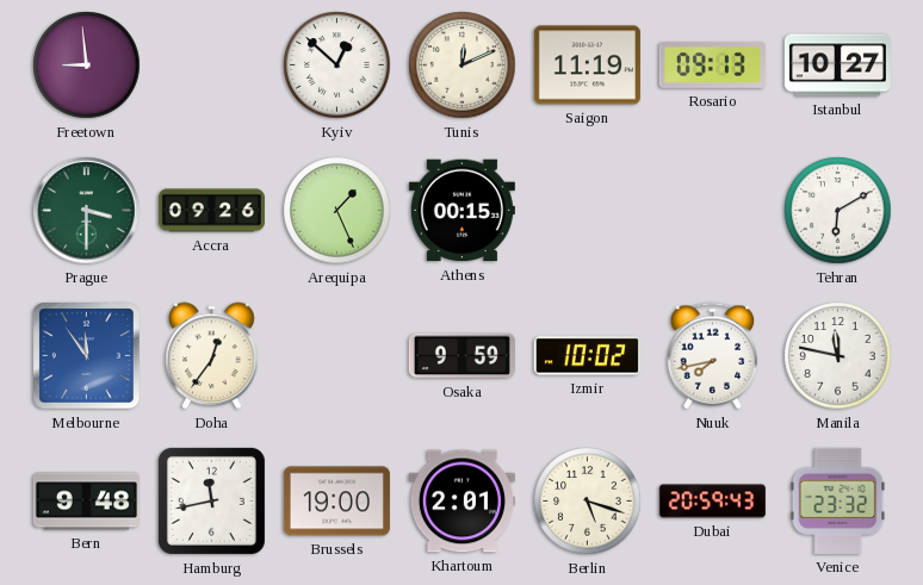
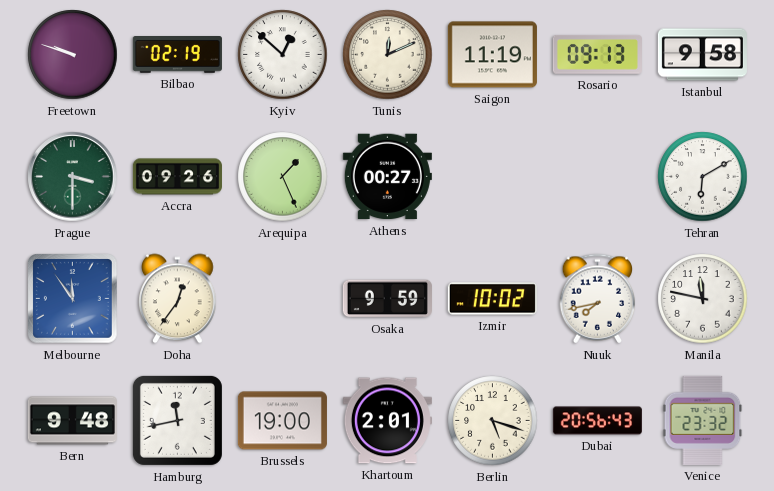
Freetown: 8:59 -> 9:48
Bilbao: none -> 02:19
Istanbul: 10:27 -> 9:58
Athens: 00:15 -> 00:27
Dubai: 20:59 -> 20:56
